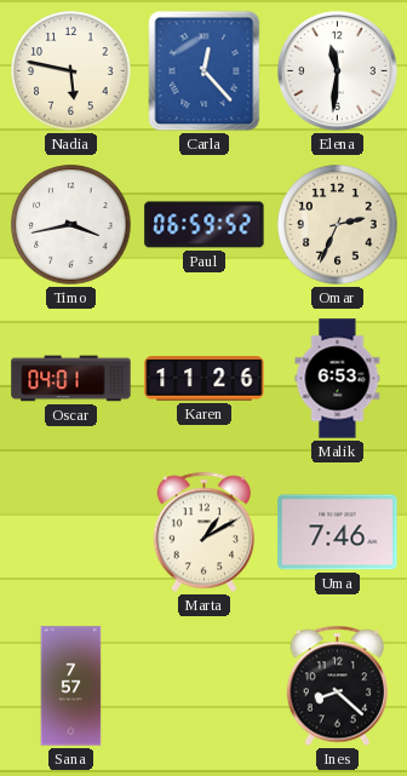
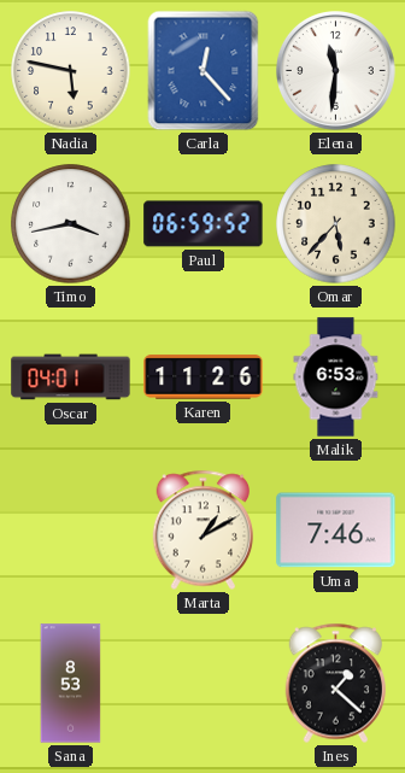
Omar: 2:34 -> 5:37
Sana: 7:57 -> 8:53
Ines: 8:22 -> 1:22
